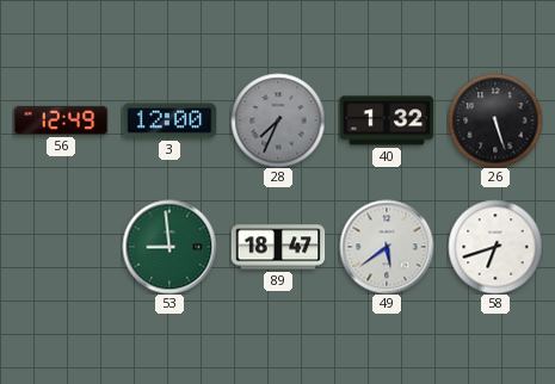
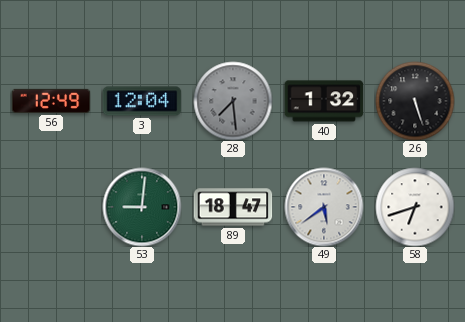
3: 12:00 -> 12:04
28: 7:34 -> 7:29
53: 8:59 -> 9:01
